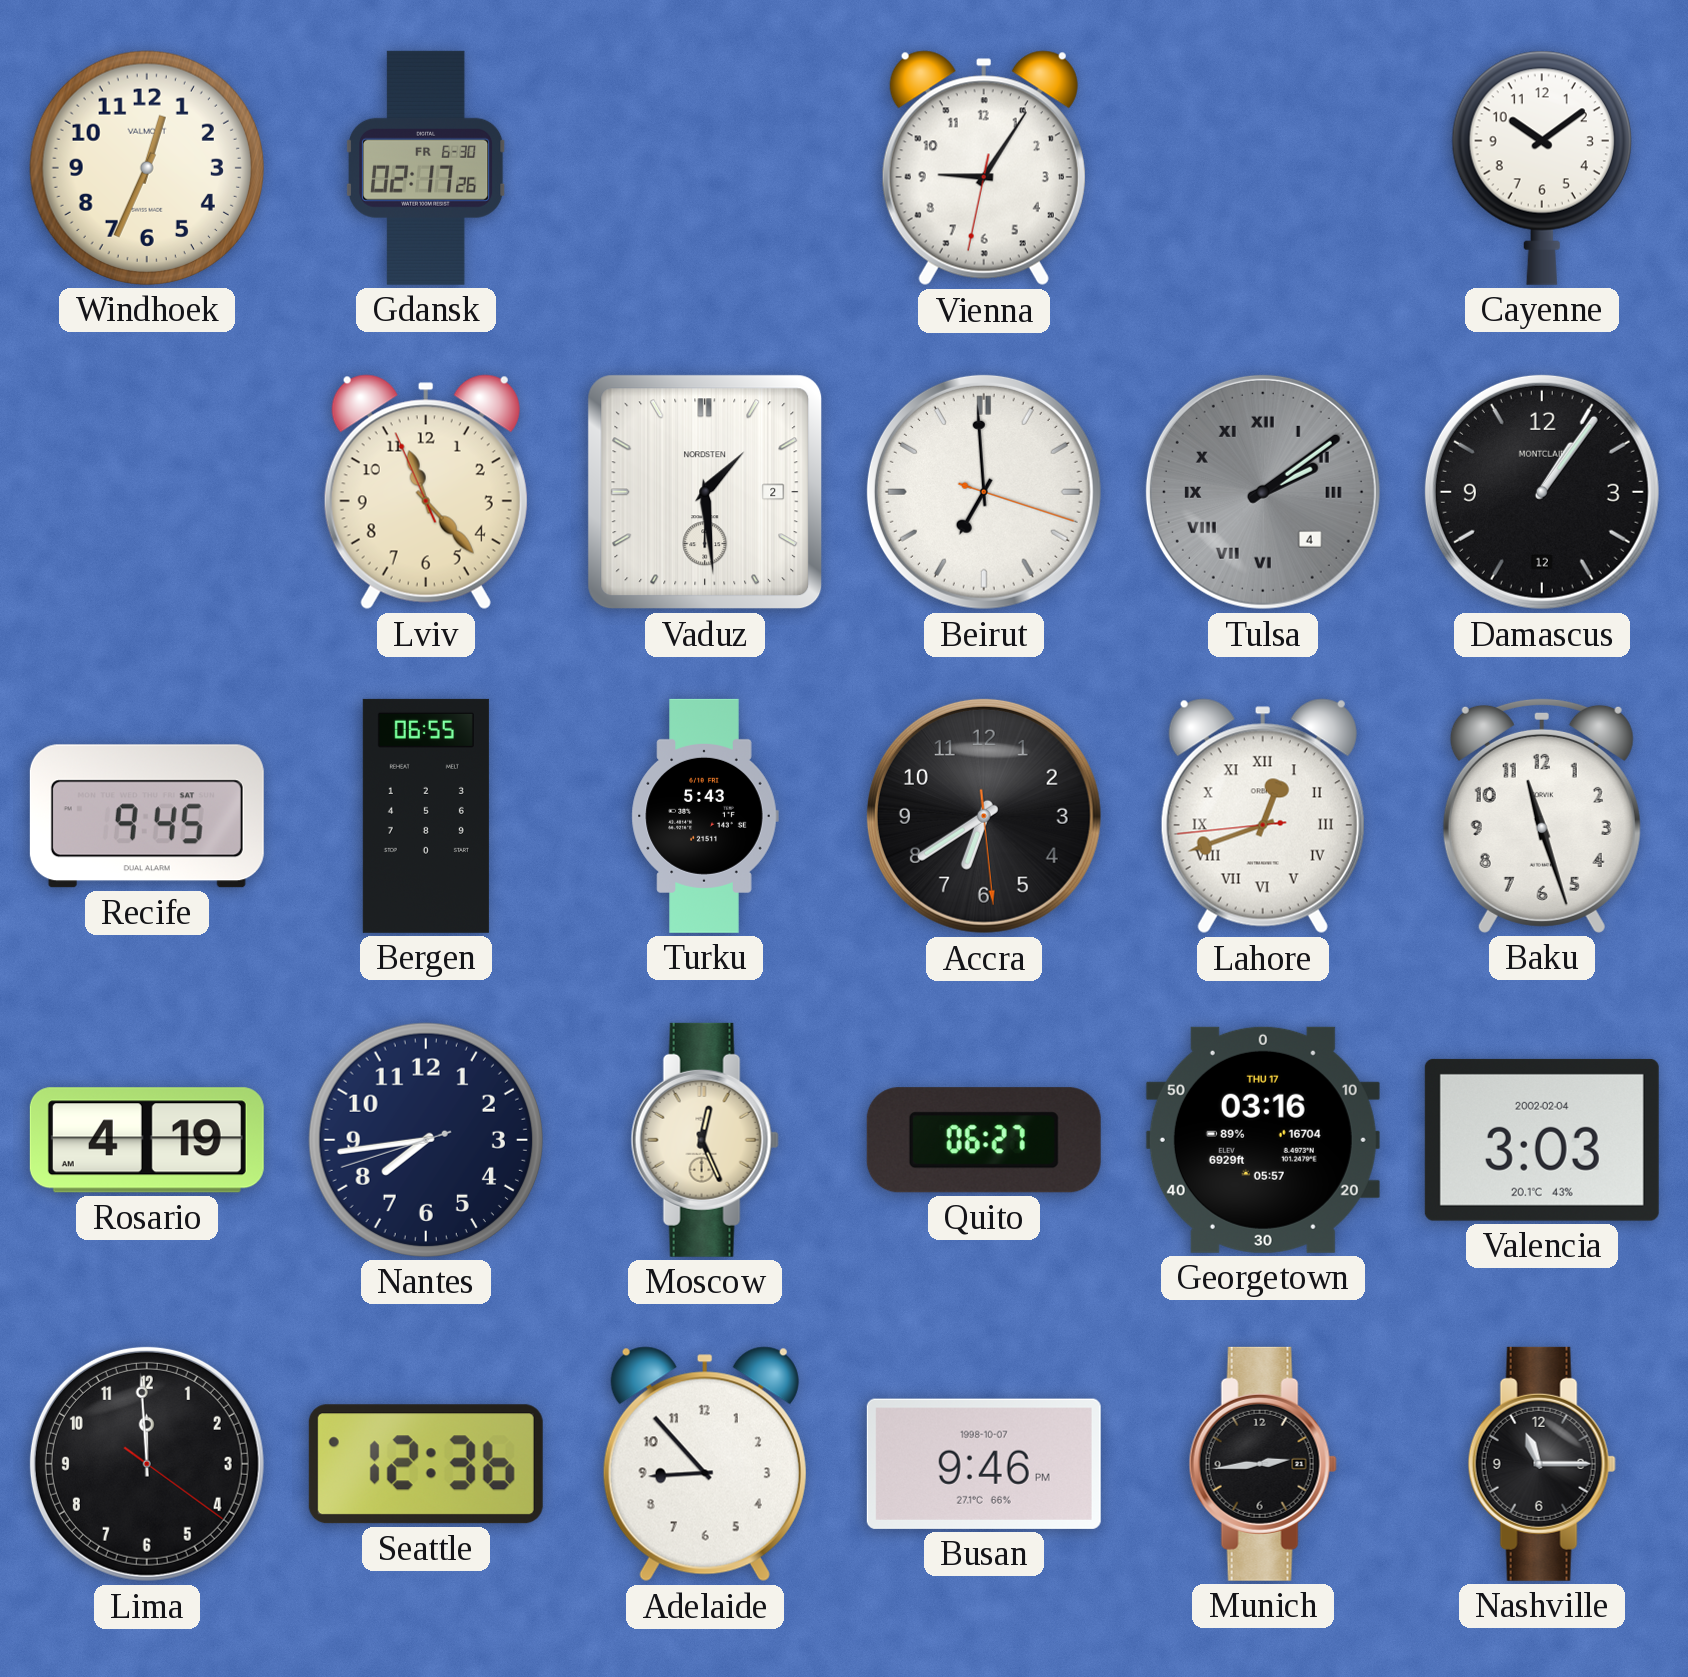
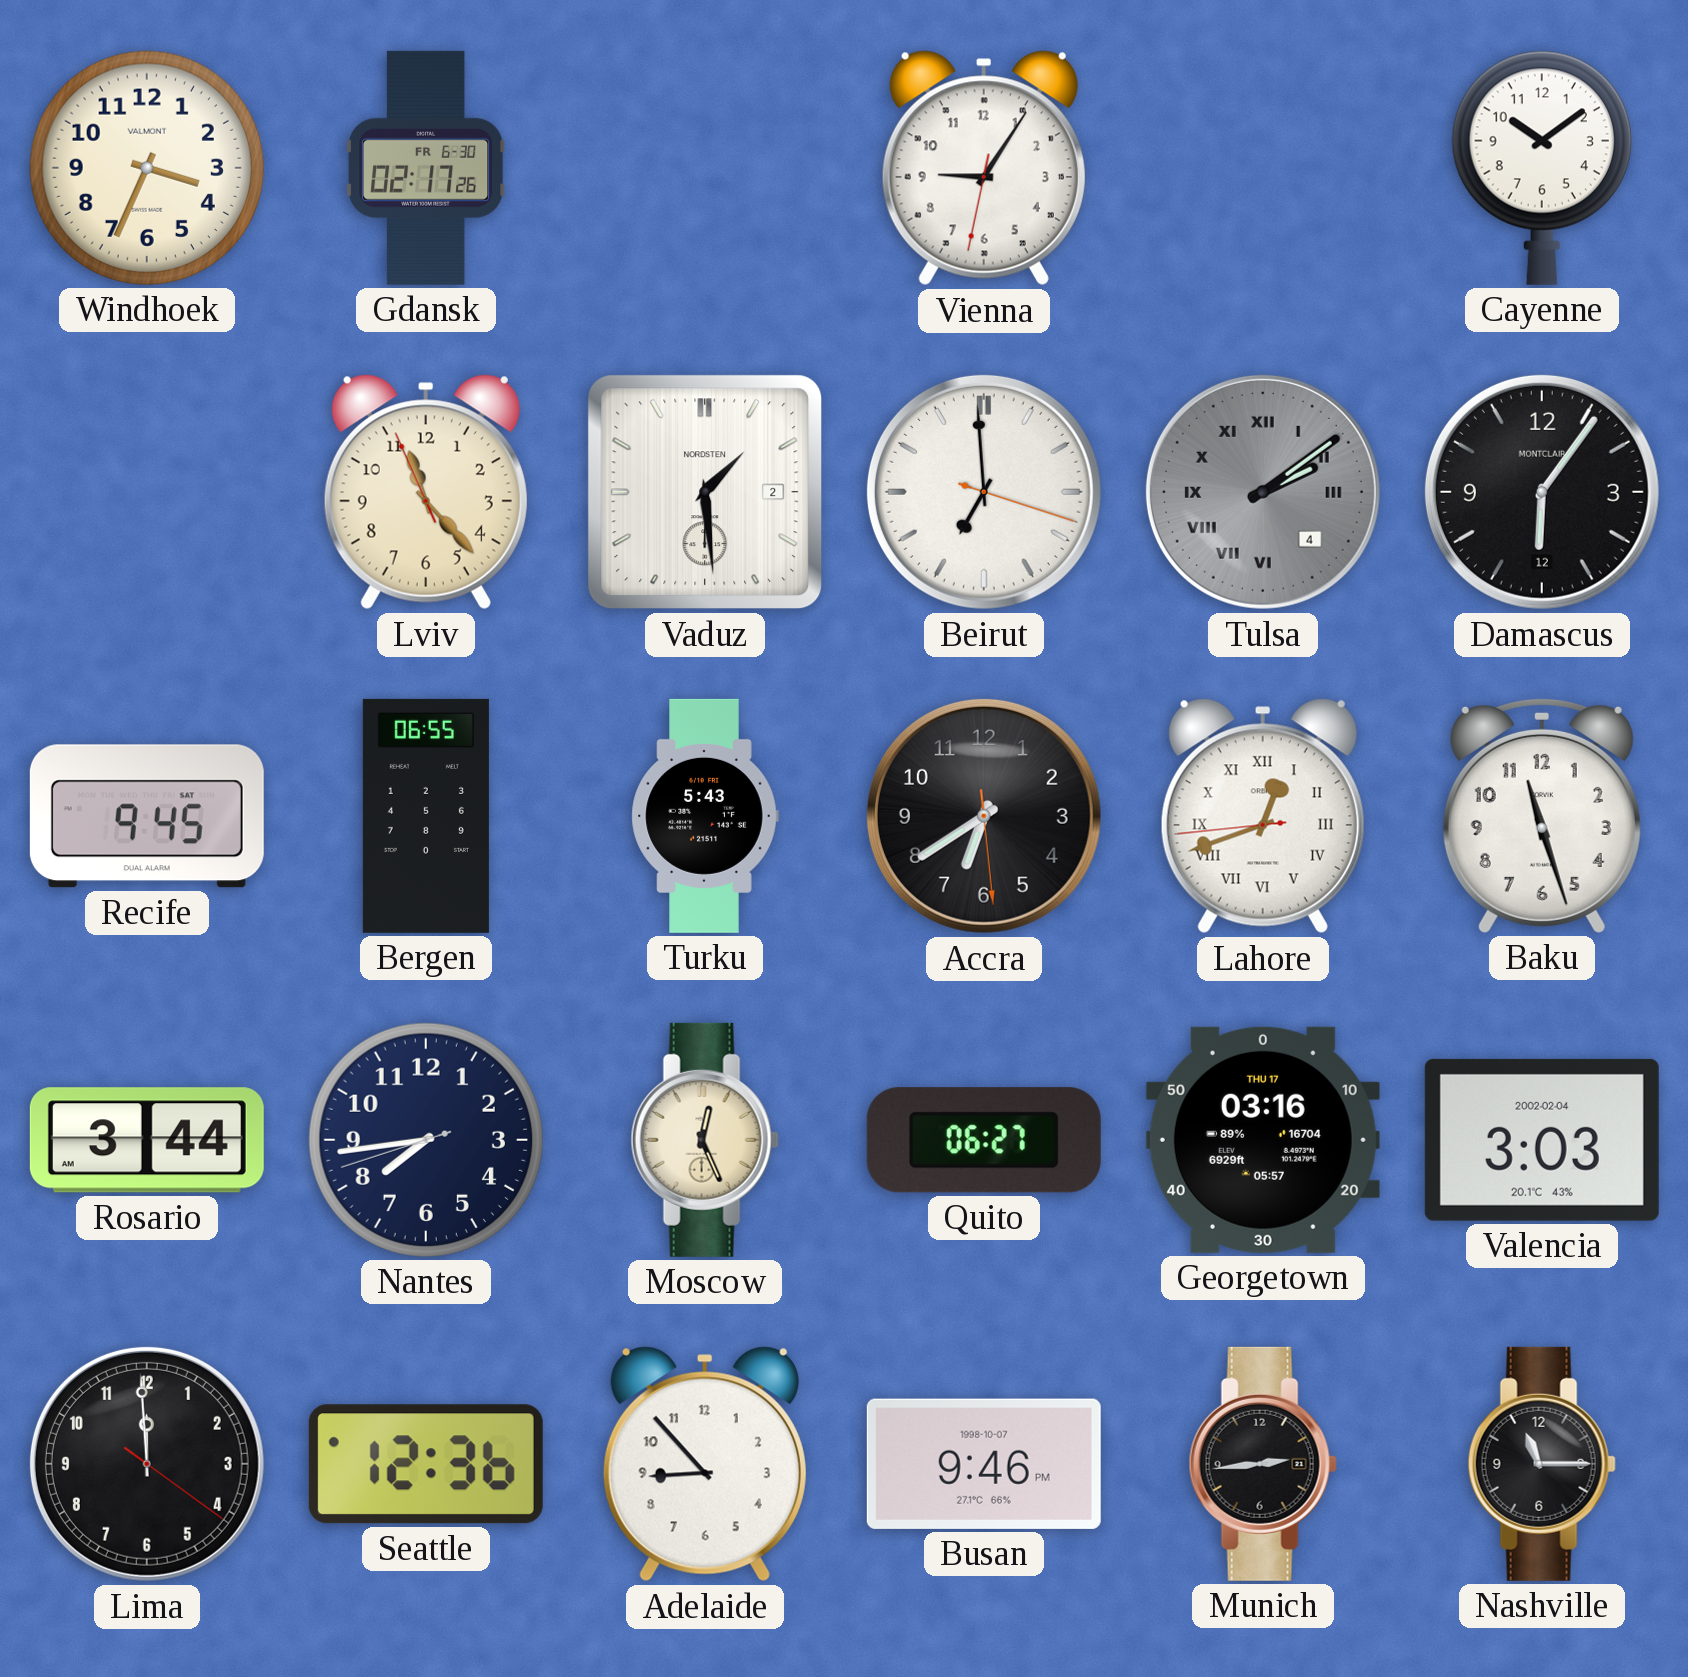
Windhoek: 12:34 -> 3:34
Damascus: 1:06 -> 6:06
Rosario: 4:19 -> 3:44
